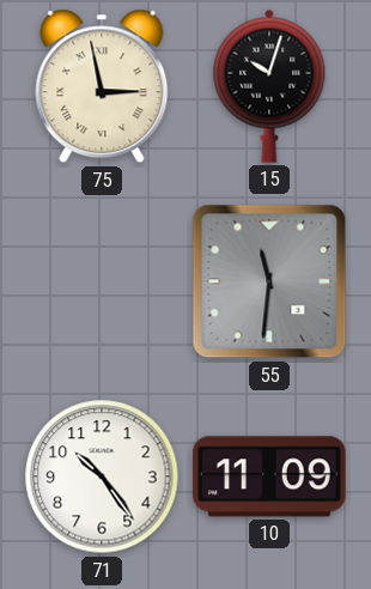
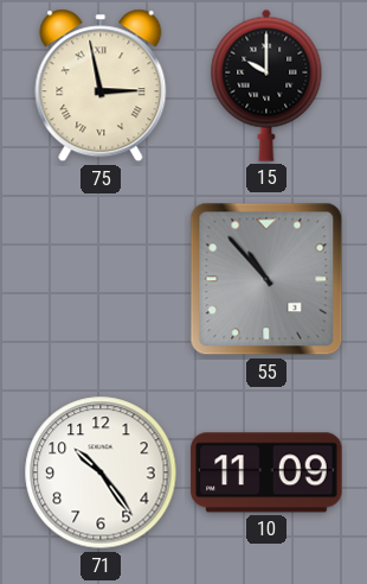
15: 10:03 -> 10:00
55: 11:31 -> 10:53
